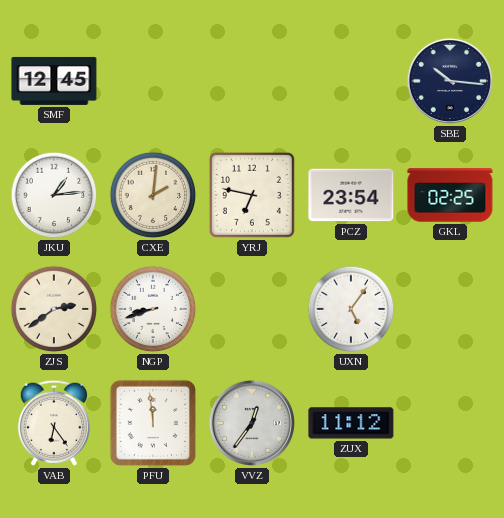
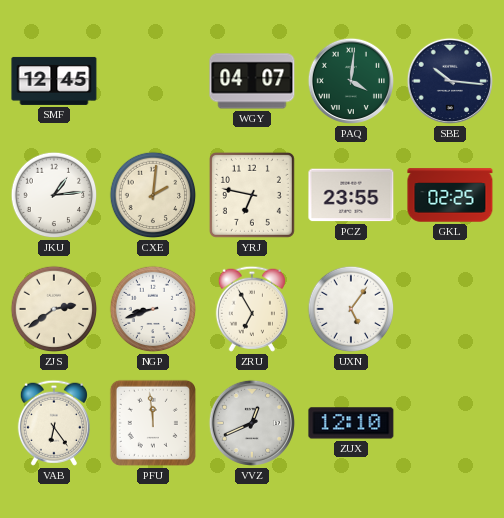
WGY: none -> 04:07
PAQ: none -> 4:01
PCZ: 23:54 -> 23:55
ZRU: none -> 6:55
VVZ: 12:36 -> 12:41
ZUX: 11:12 -> 12:10
